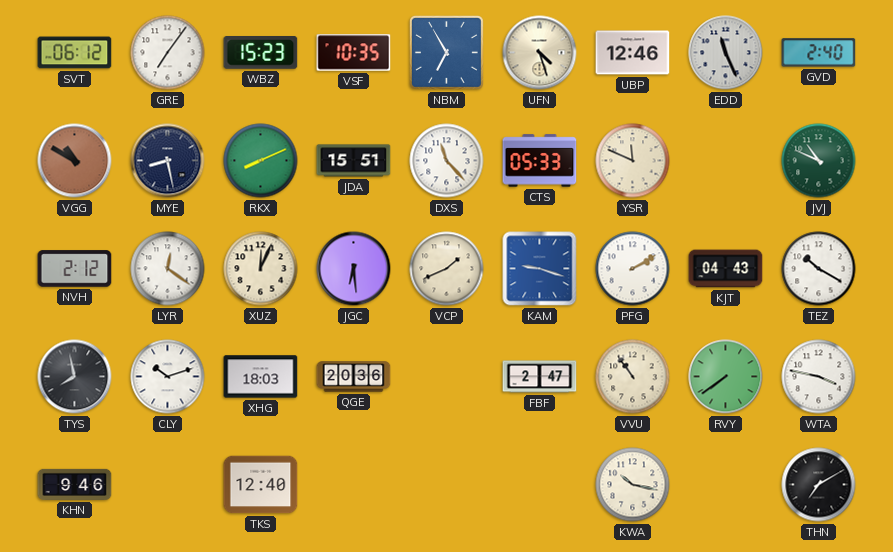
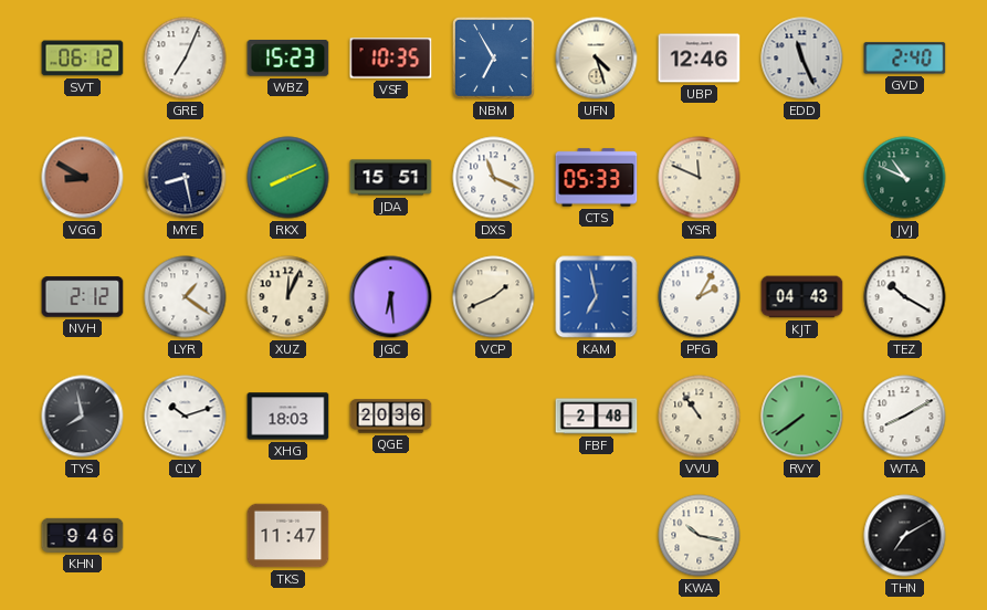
GRE: 7:06 -> 7:04
VGG: 10:50 -> 8:50
DXS: 11:23 -> 11:19
LYR: 12:21 -> 1:21
KAM: 9:18 -> 6:58
PFG: 2:10 -> 2:05
FBF: 2:47 -> 2:48
WTA: 3:47 -> 8:10
TKS: 12:40 -> 11:47
